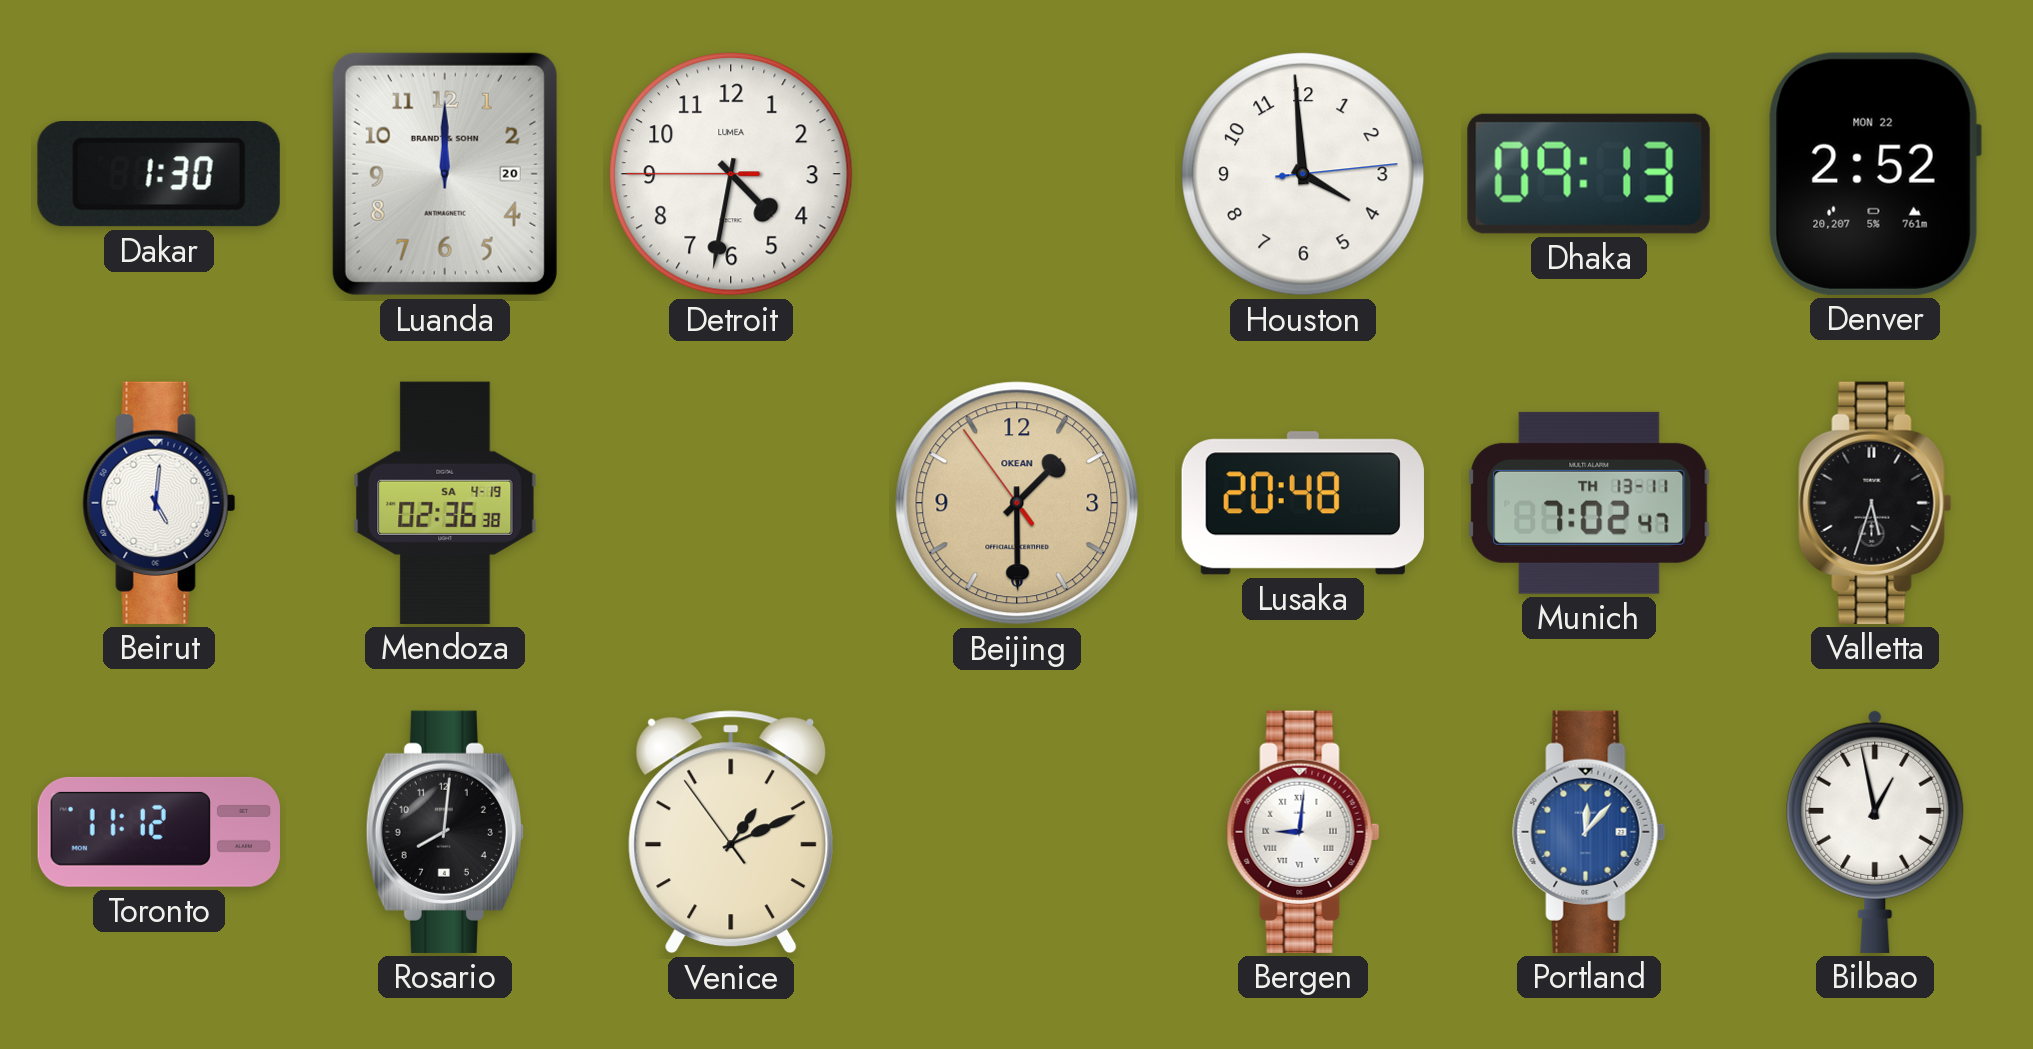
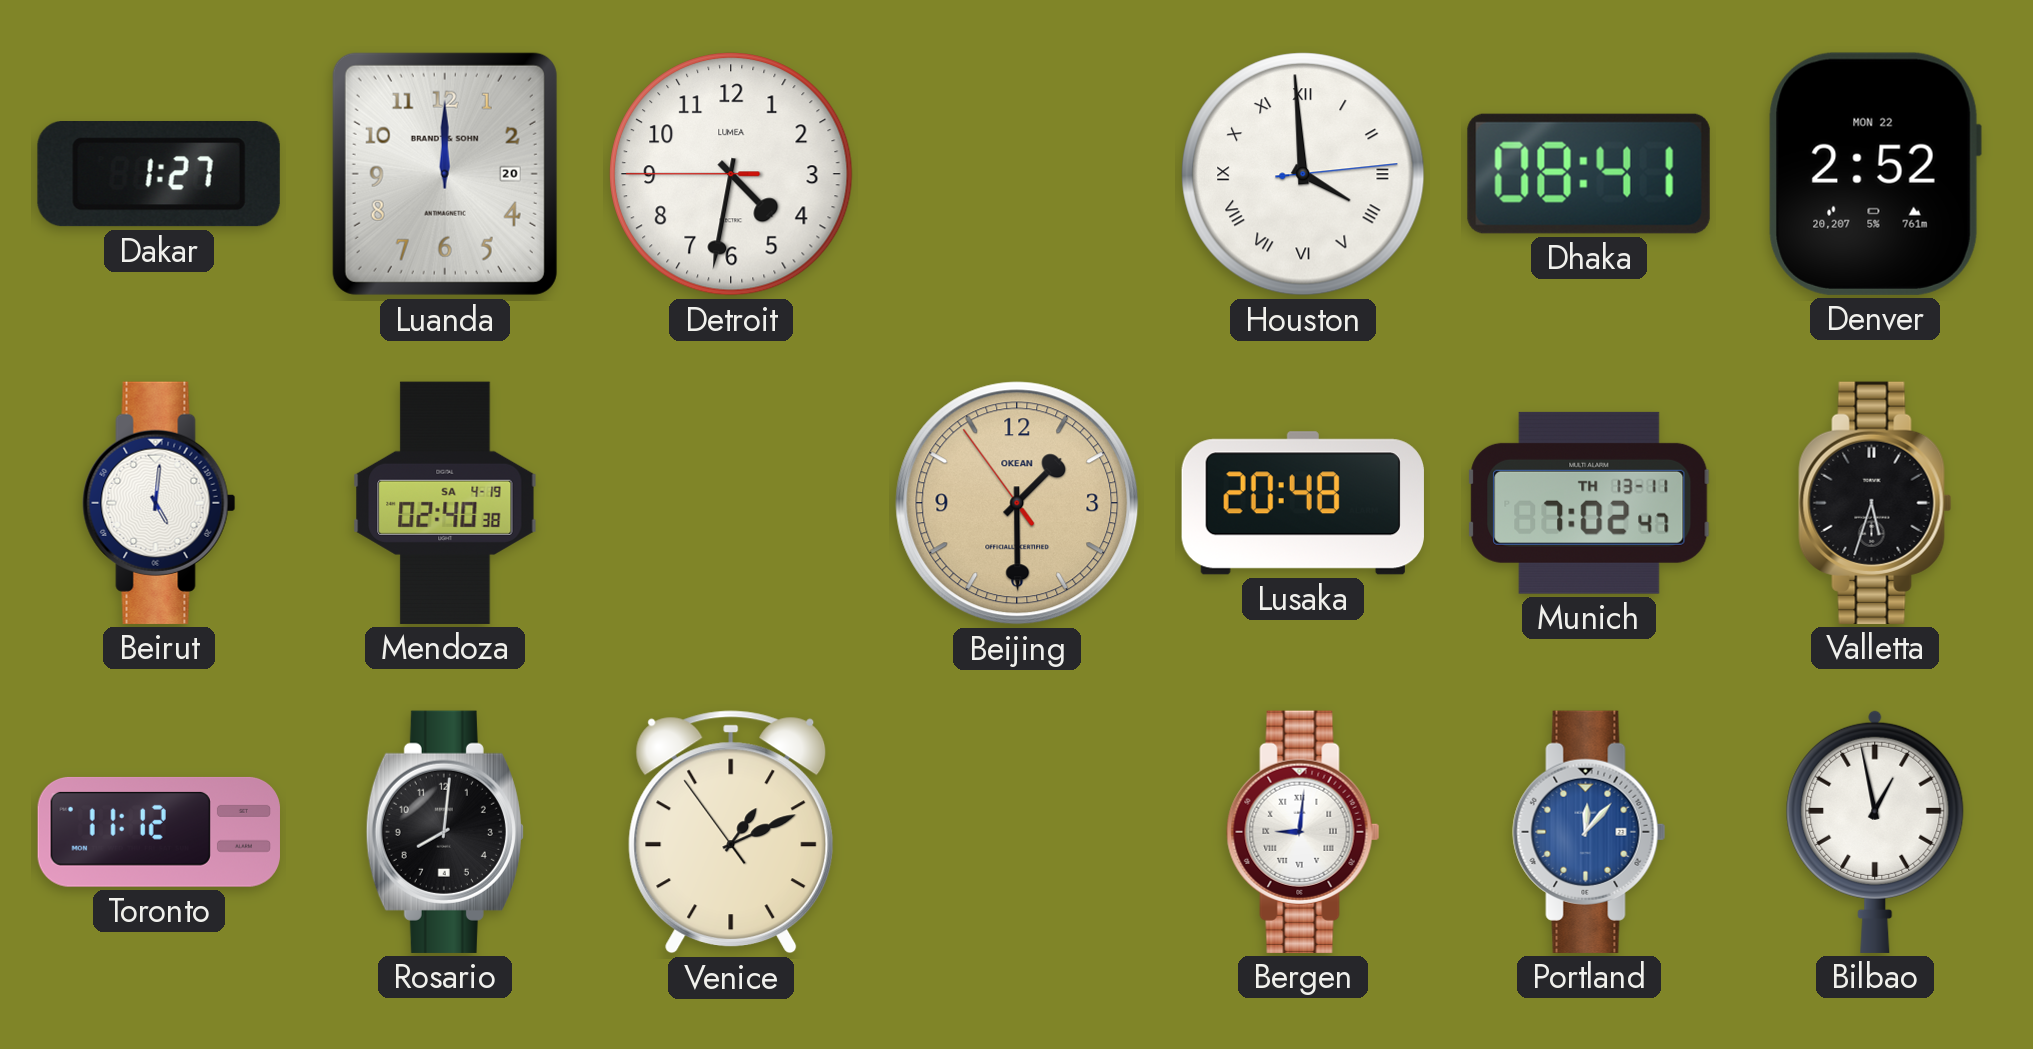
Dakar: 1:30 -> 1:27
Houston numerals: Arabic -> Roman
Dhaka: 09:13 -> 08:41
Mendoza: 02:36 -> 02:40
